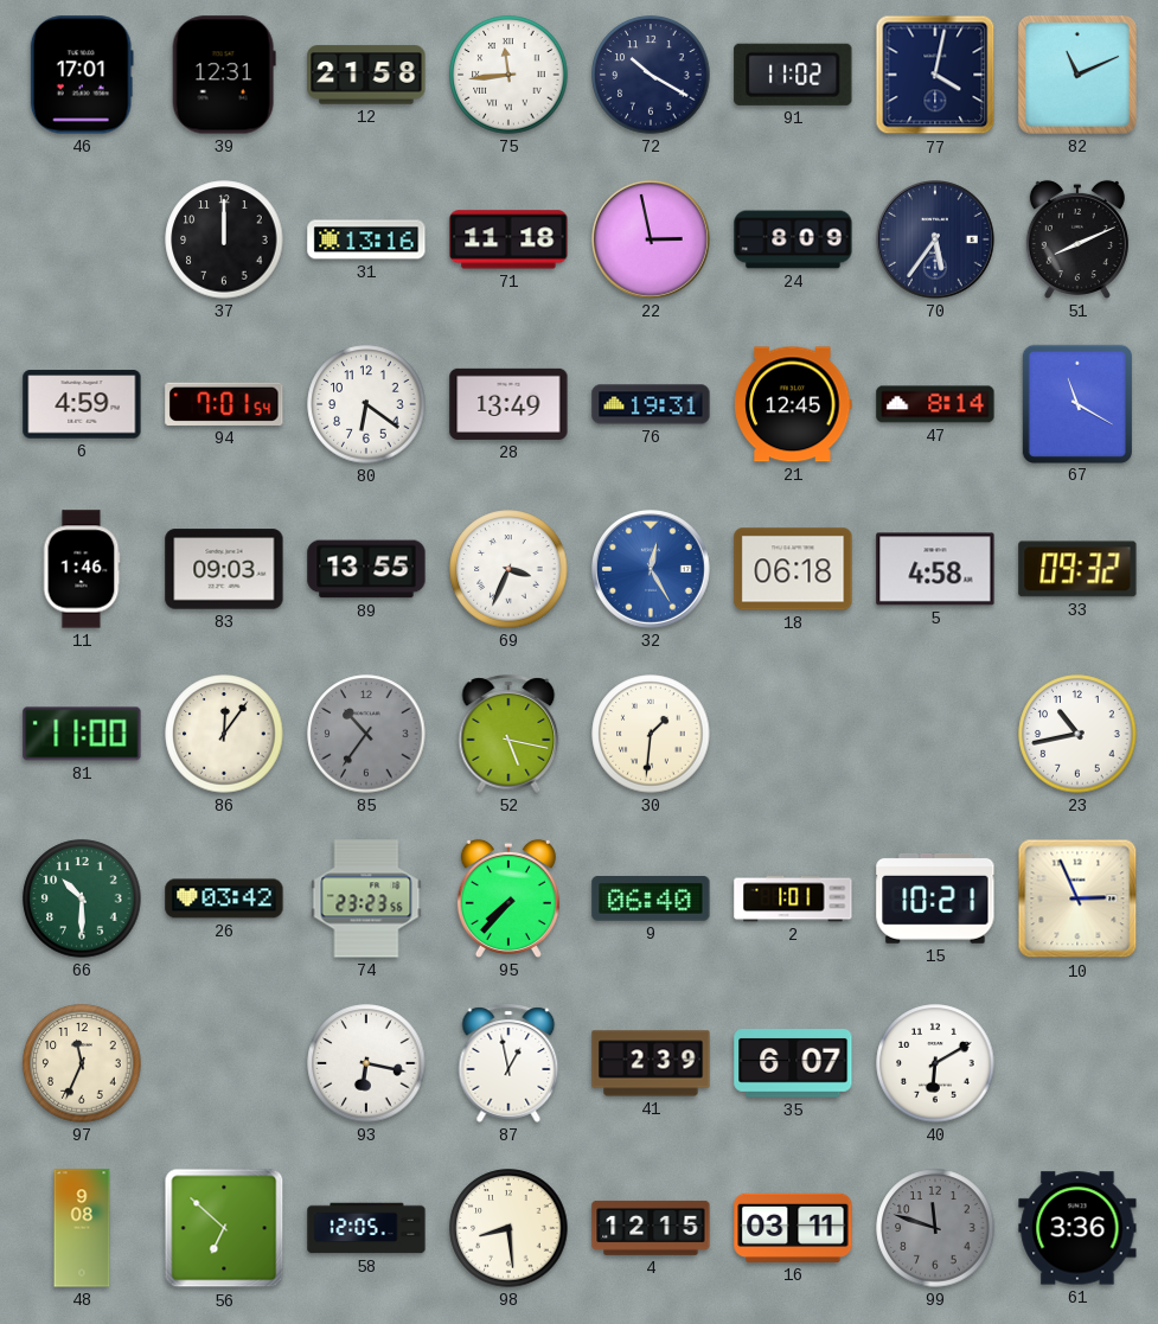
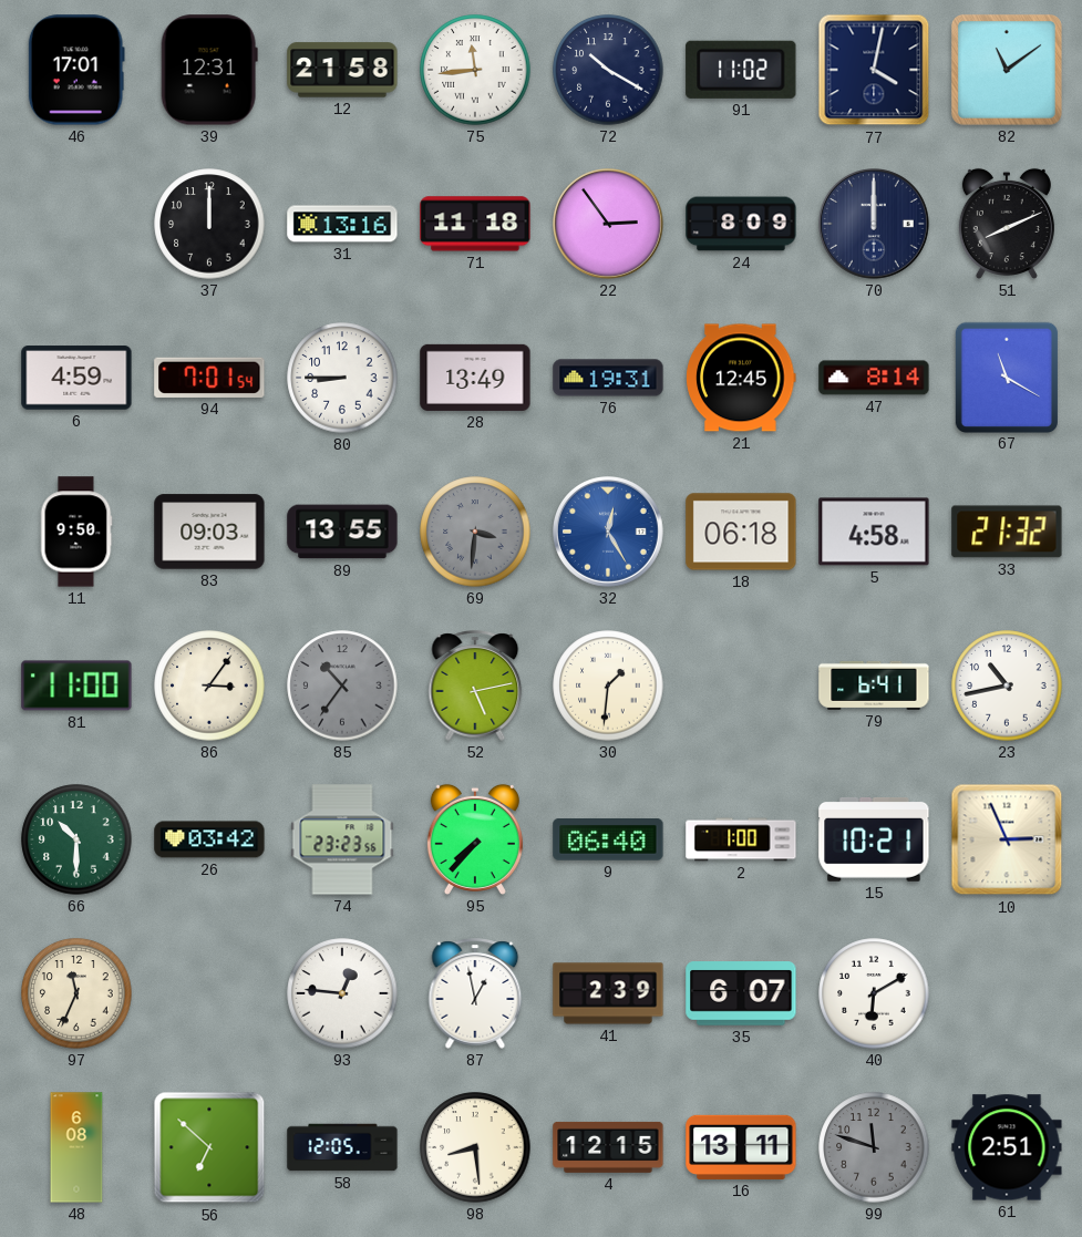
82: 11:11 -> 11:09
22: 2:58 -> 2:54
70: 5:36 -> 12:00
80: 6:21 -> 8:45
11: 1:46 -> 9:50
69: 3:34 -> 3:31
69 dial: white -> grey
33: 09:32 -> 21:32
86: 12:06 -> 3:06
52: 5:17 -> 5:13
79: none -> 6:41
2: 1:01 -> 1:00
93: 6:17 -> 12:46
48: 9:08 -> 6:08
16: 03:11 -> 13:11
61: 3:36 -> 2:51
